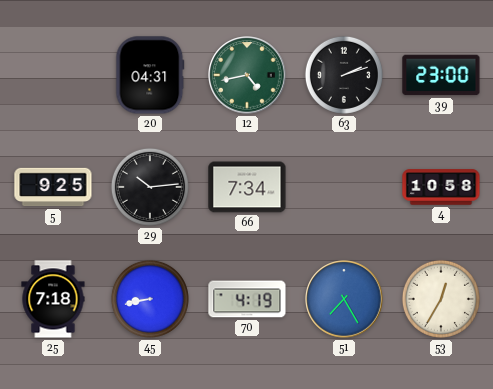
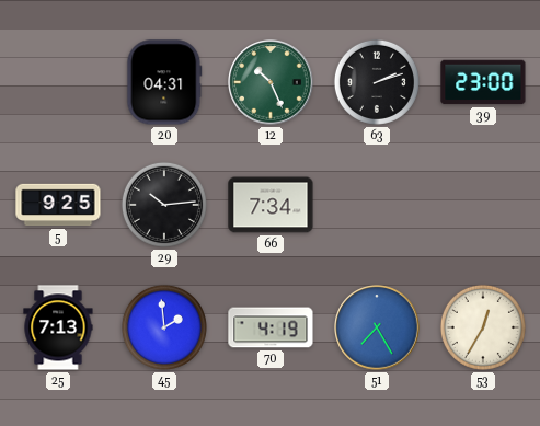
12: 4:43 -> 10:26
4: 10:58 -> none
25: 7:18 -> 7:13
45: 8:43 -> 1:59
